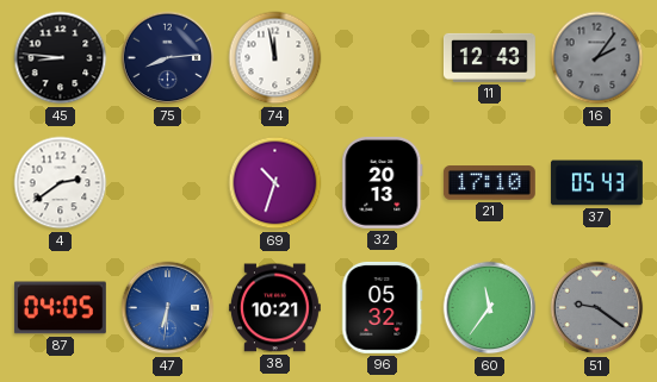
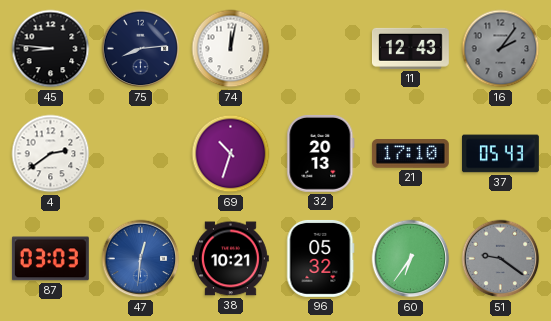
74: 11:58 -> 12:02
87: 04:05 -> 03:03
47: 6:31 -> 12:31
60: 11:36 -> 6:36
